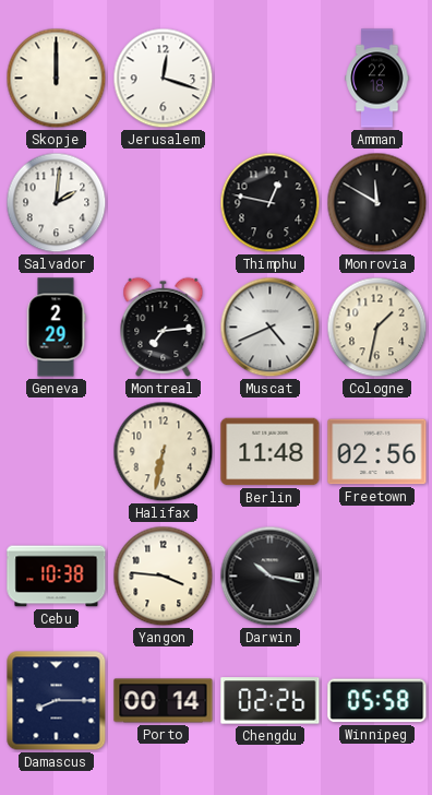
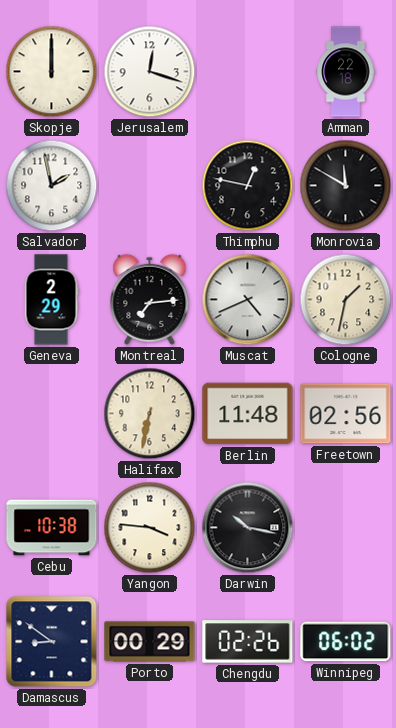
Salvador: 2:01 -> 1:58
Damascus: 8:15 -> 8:51
Porto: 00:14 -> 00:29
Winnipeg: 05:58 -> 06:02
